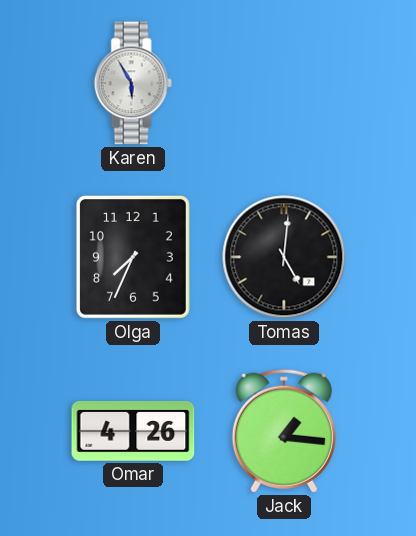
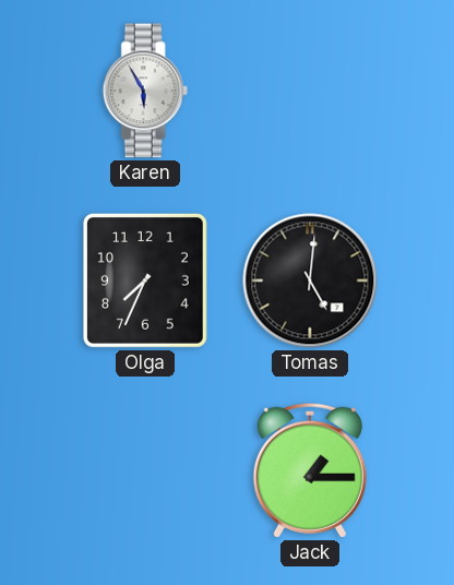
Omar: 4:26 -> none
Jack: 1:16 -> 1:15
